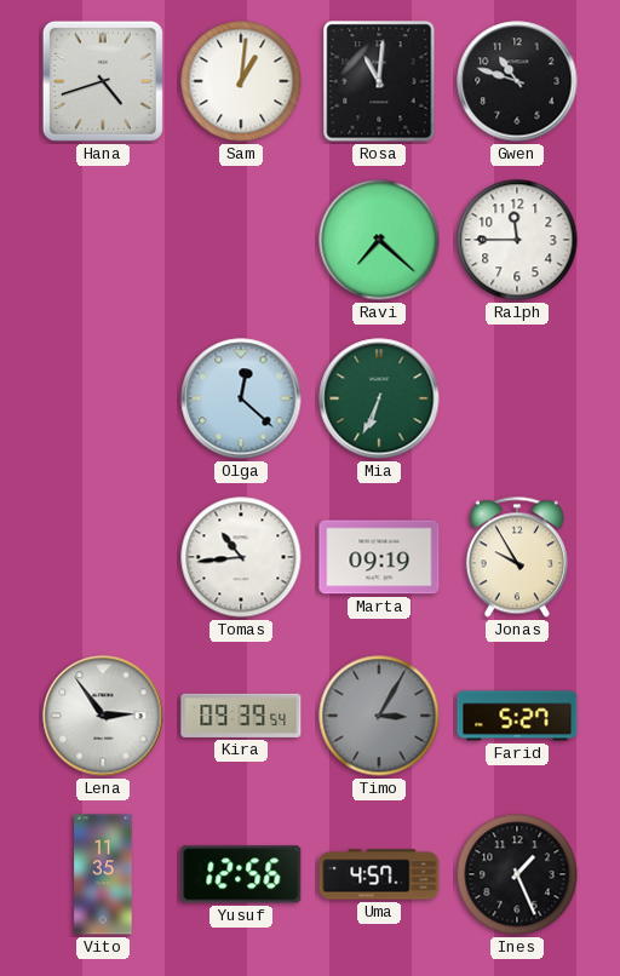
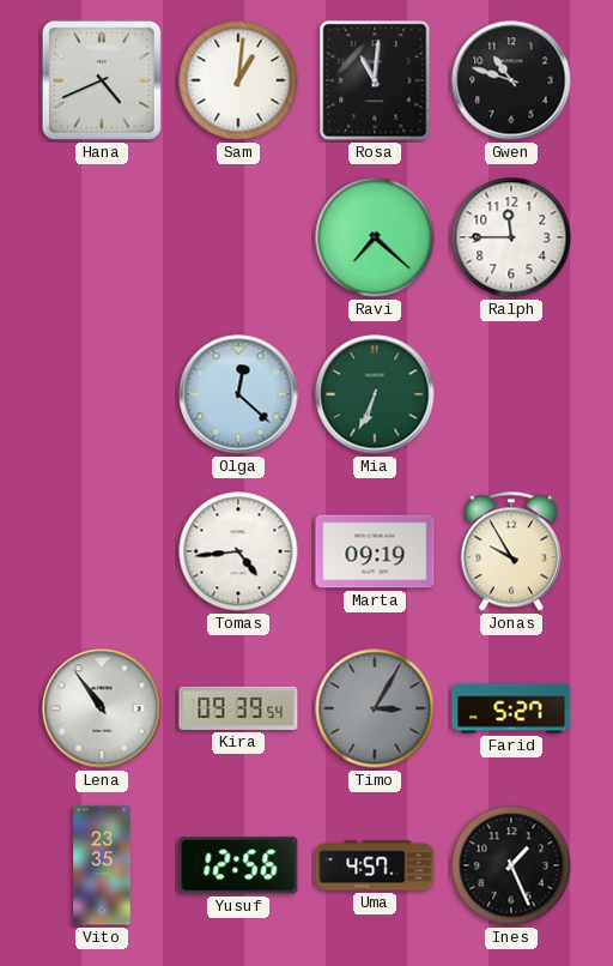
Hana: 4:42 -> 4:41
Tomas: 10:44 -> 4:44
Lena: 2:54 -> 10:54
Vito: 11:35 -> 23:35
